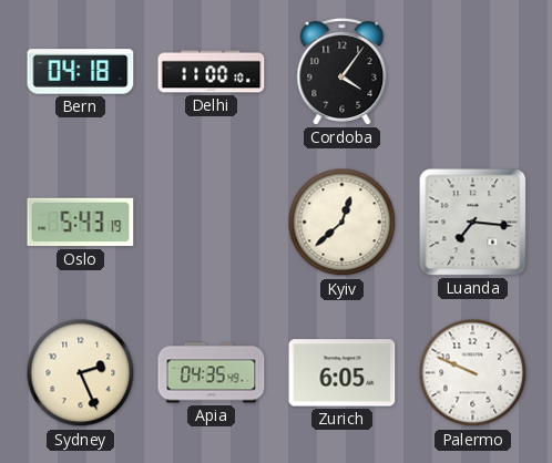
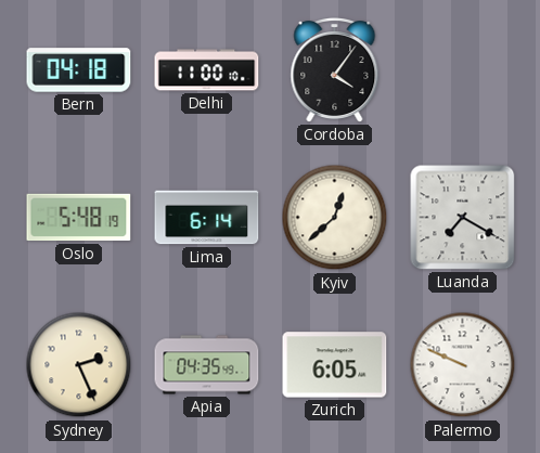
Oslo: 5:43 -> 5:48
Lima: none -> 6:14
Luanda: 7:16 -> 7:20
